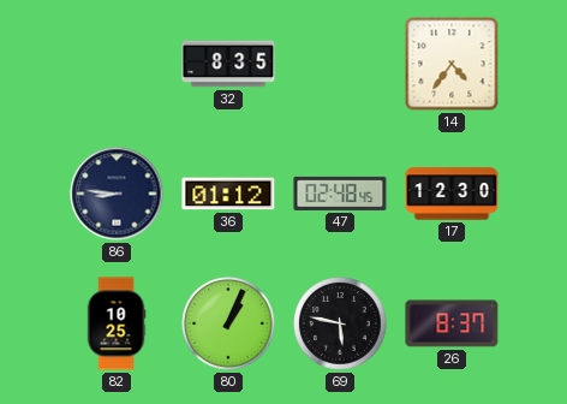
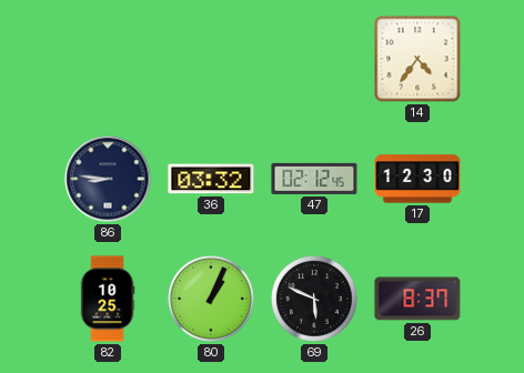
32: 8:35 -> none
36: 01:12 -> 03:32
47: 02:48 -> 02:12
69: 5:47 -> 5:49
